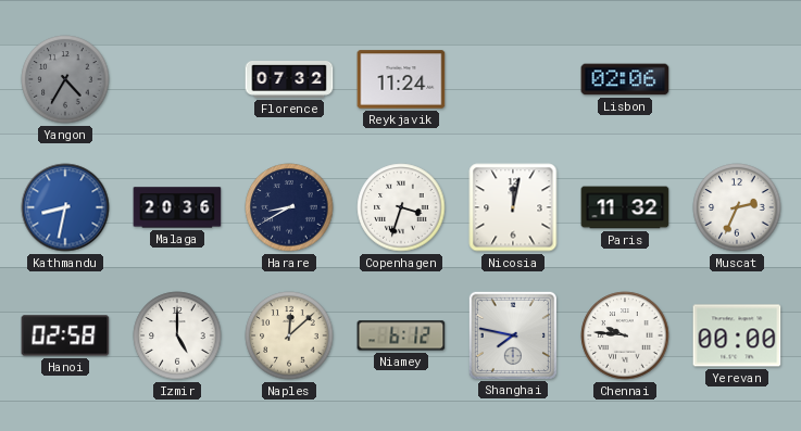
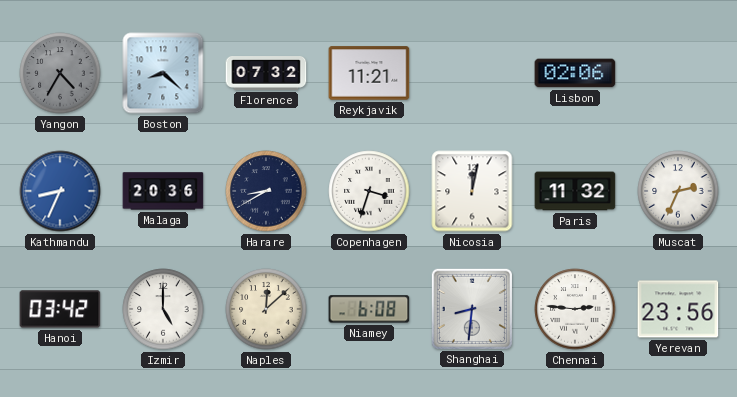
Boston: none -> 8:22
Reykjavik: 11:24 -> 11:21
Kathmandu: 8:32 -> 8:34
Hanoi: 02:58 -> 03:42
Niamey: 6:12 -> 6:08
Shanghai: 7:47 -> 8:31
Chennai: 9:46 -> 2:46
Yerevan: 00:00 -> 23:56
